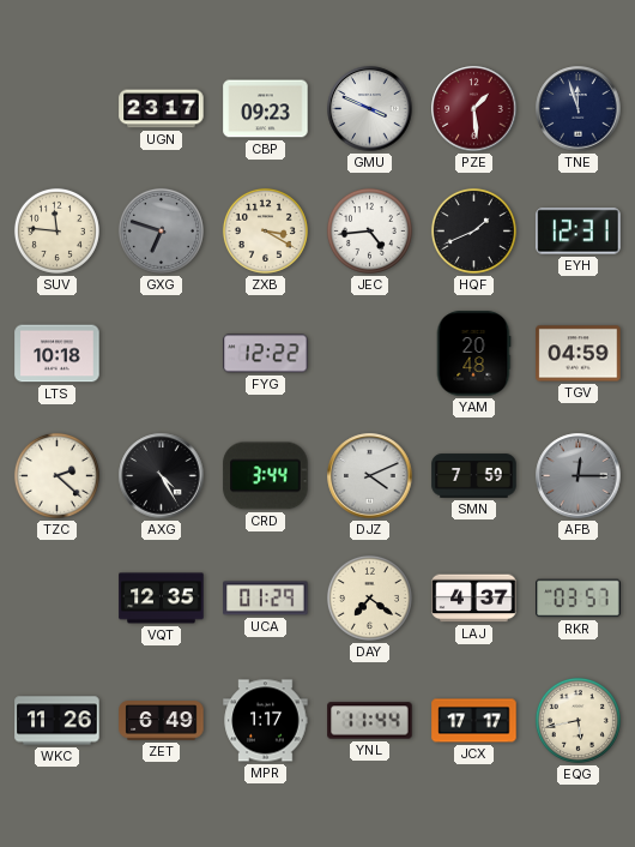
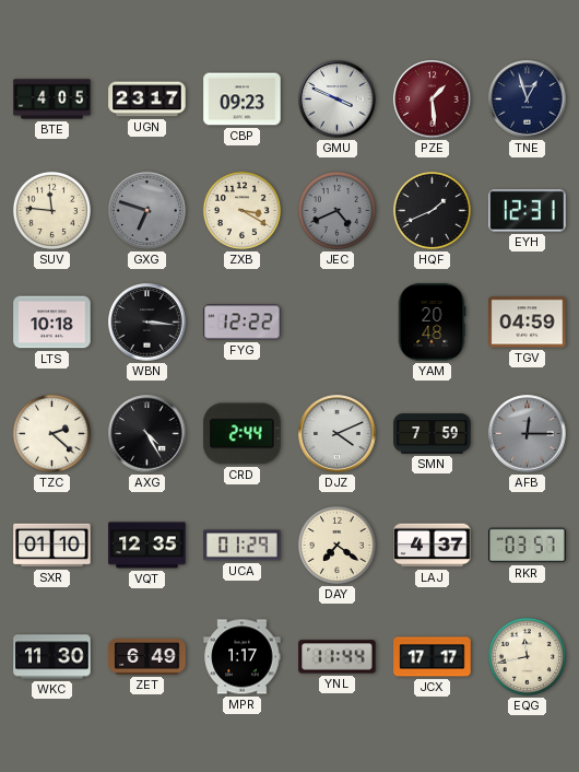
BTE: none -> 4:05
TNE: 11:57 -> 12:57
JEC: 4:44 -> 4:41
JEC dial: white -> grey
WBN: none -> 3:16
CRD: 3:44 -> 2:44
SXR: none -> 01:10
WKC: 11:26 -> 11:30
EQG: 5:43 -> 11:43
